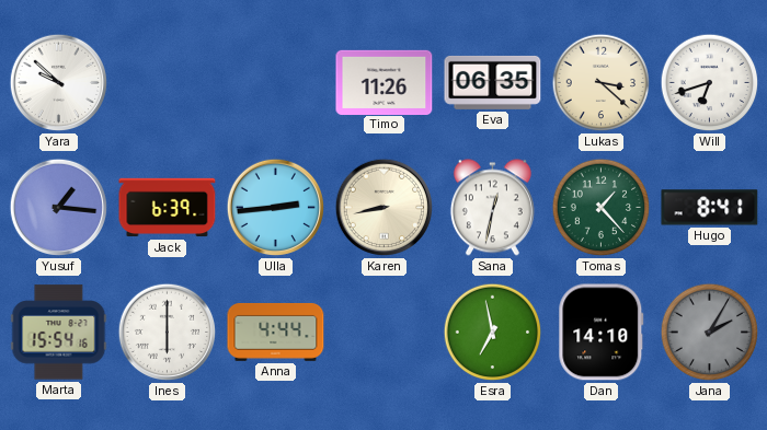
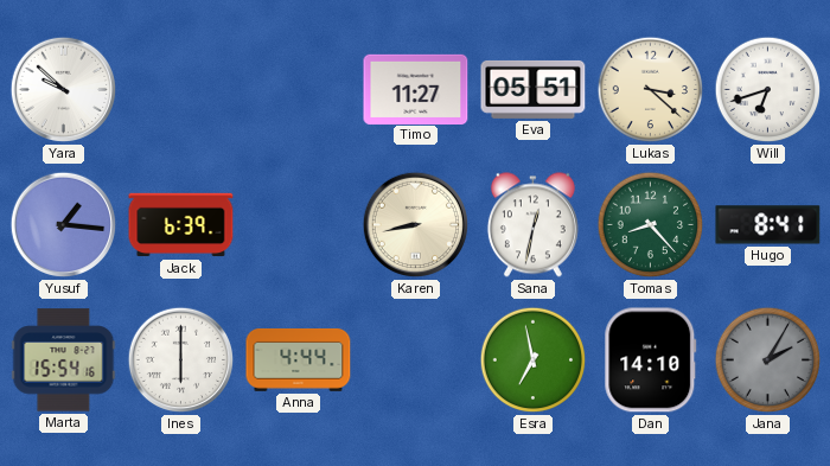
Timo: 11:26 -> 11:27
Eva: 06:35 -> 05:51
Ulla: 2:44 -> none
Tomas: 1:23 -> 8:23
